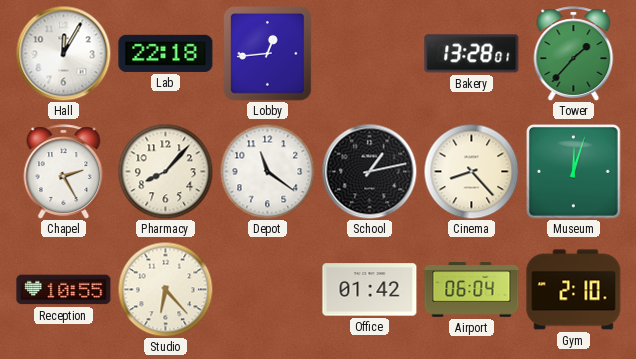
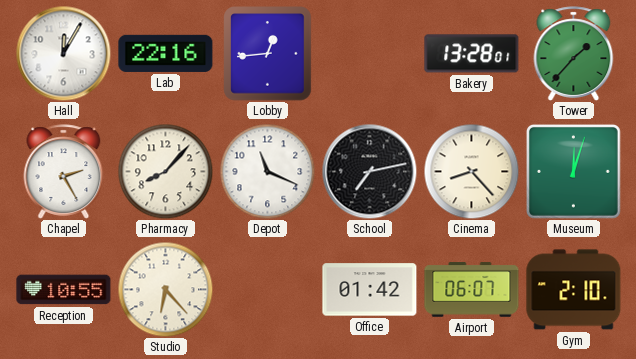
Lab: 22:18 -> 22:16
Depot: 11:21 -> 11:19
School: 1:13 -> 7:13
Airport: 06:04 -> 06:07
